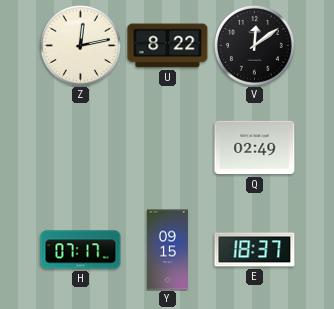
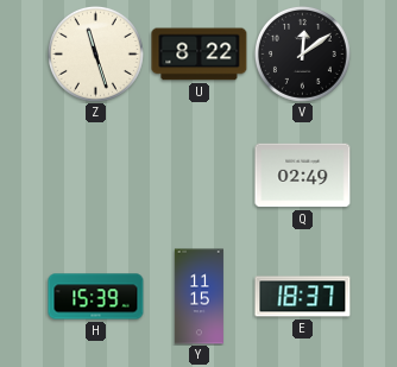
Z: 12:13 -> 11:27
H: 07:17 -> 15:39
Y: 09:15 -> 11:15
